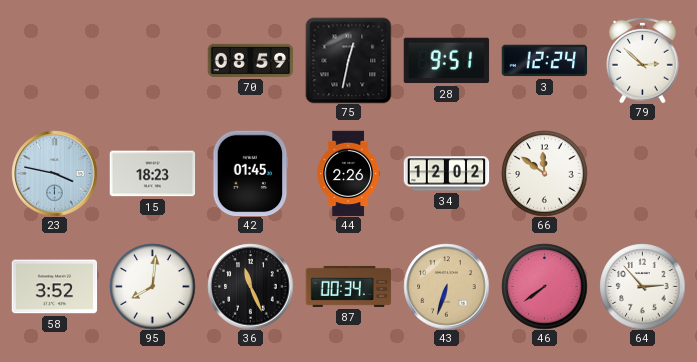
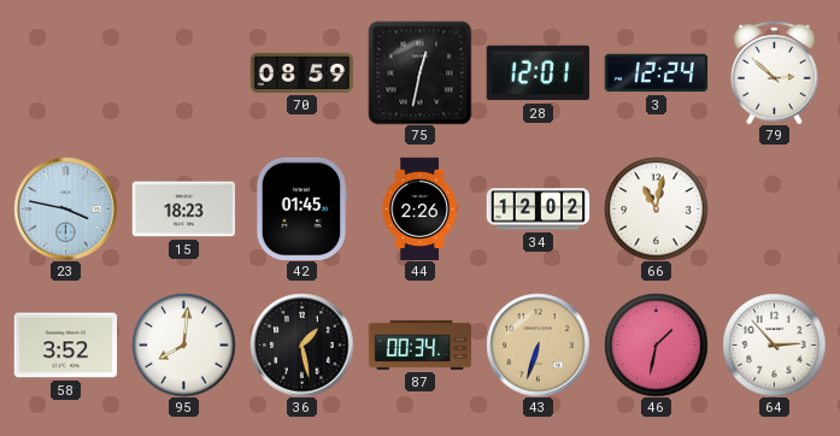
28: 9:51 -> 12:01
66: 11:51 -> 11:02
36: 11:26 -> 1:28
46: 7:39 -> 1:32
